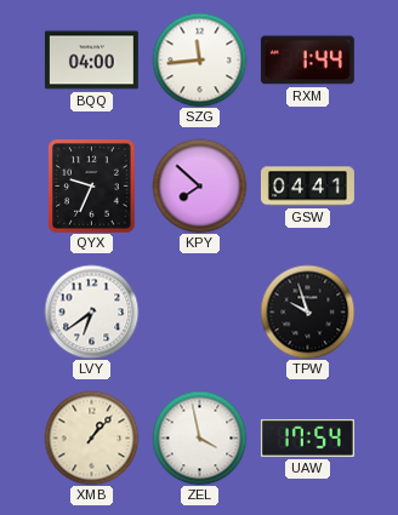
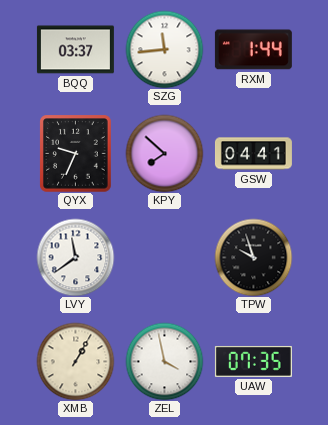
BQQ: 04:00 -> 03:37
LVY: 6:39 -> 11:39
XMB: 1:07 -> 1:05
UAW: 17:54 -> 07:35
